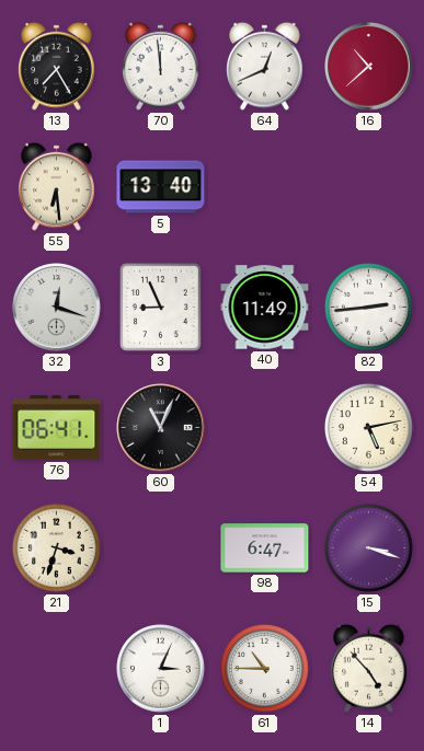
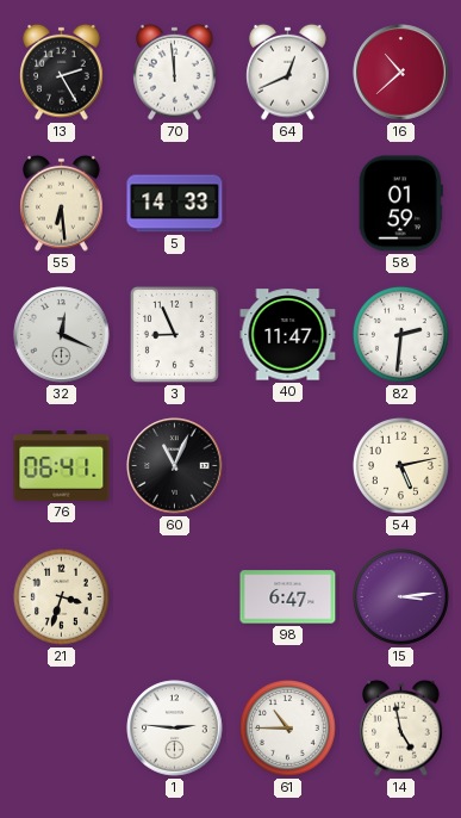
13: 7:25 -> 2:25
5: 13:40 -> 14:33
58: none -> 01:59
32: 12:18 -> 12:19
40: 11:49 -> 11:47
82: 2:44 -> 2:31
15: 3:18 -> 3:14
1: 3:04 -> 2:46
14: 4:53 -> 4:58
